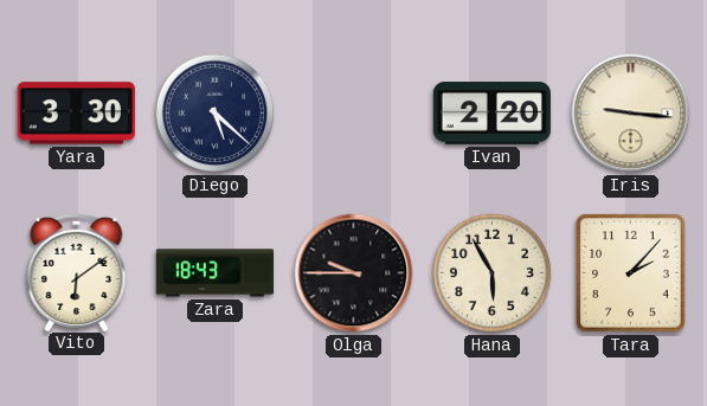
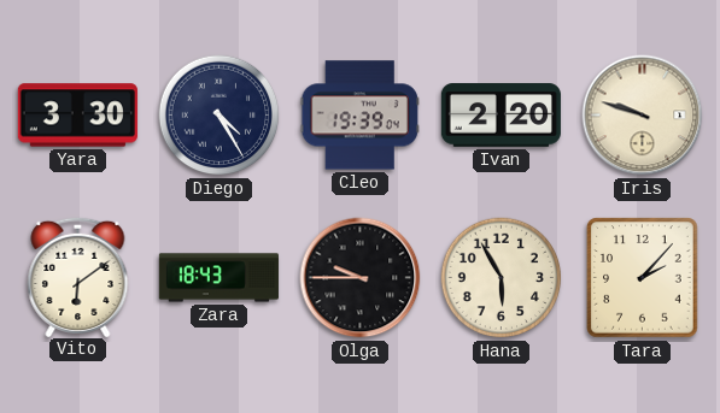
Diego: 5:22 -> 4:25
Cleo: none -> 19:39
Iris: 9:16 -> 9:48
